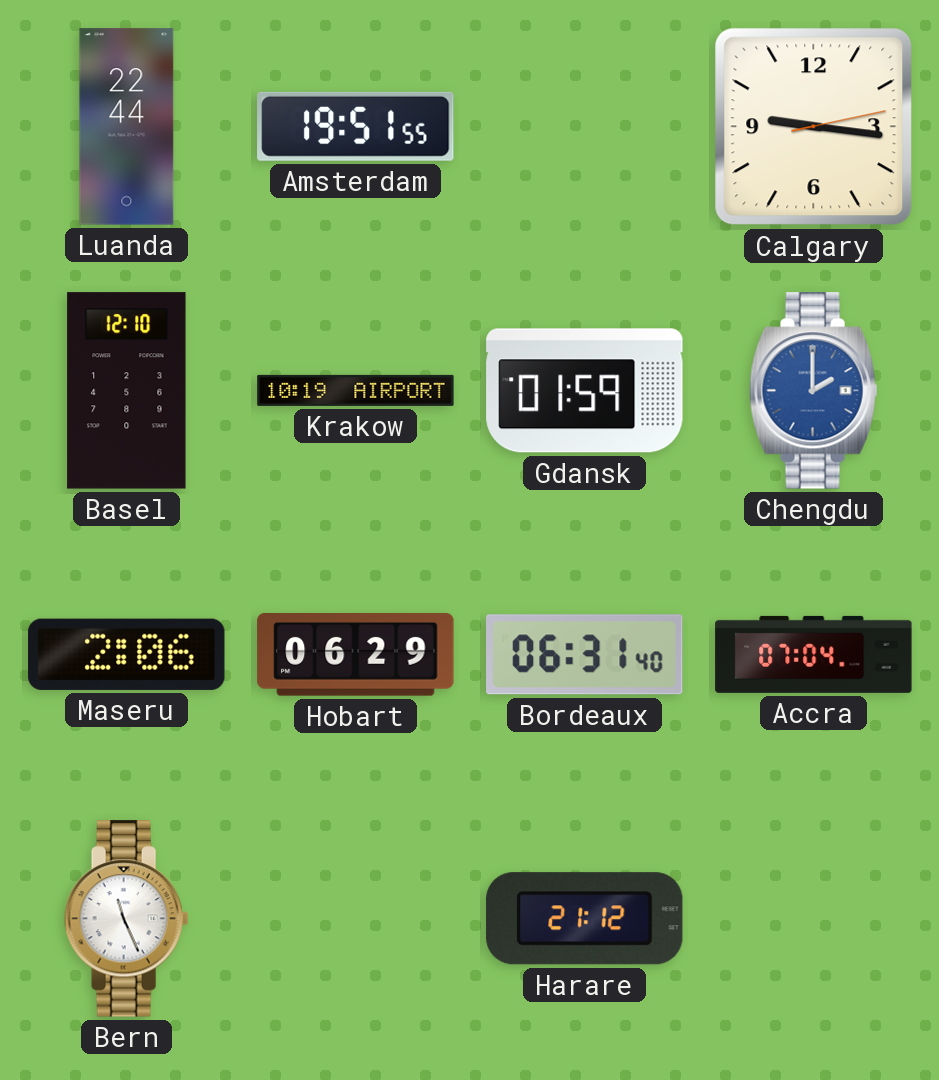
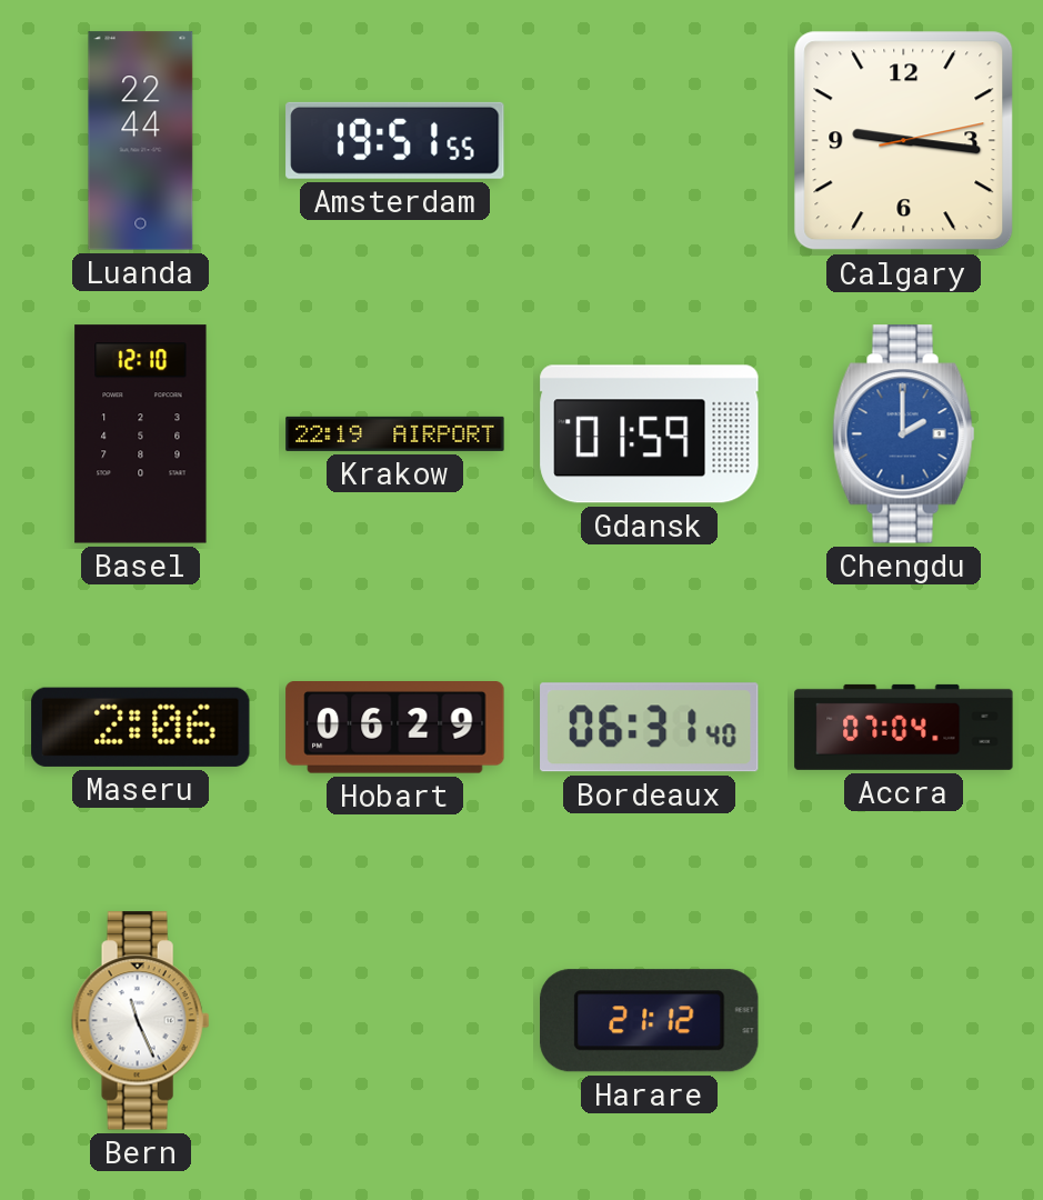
Krakow: 10:19 -> 22:19
